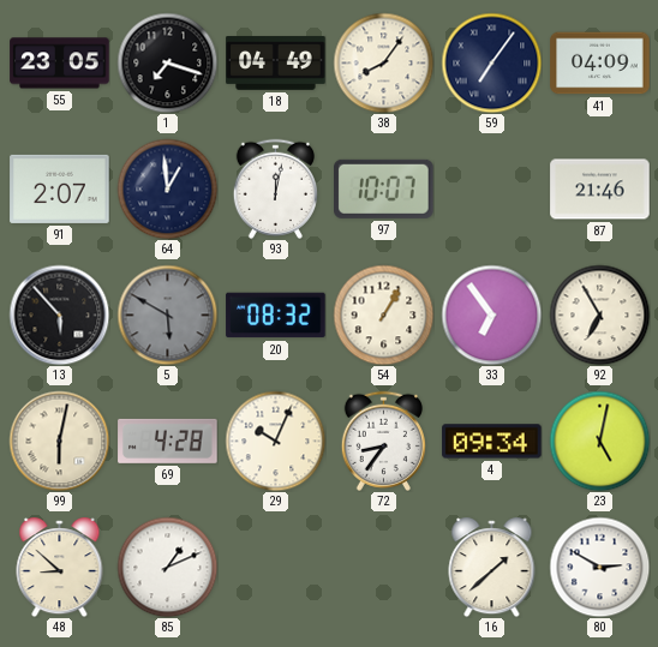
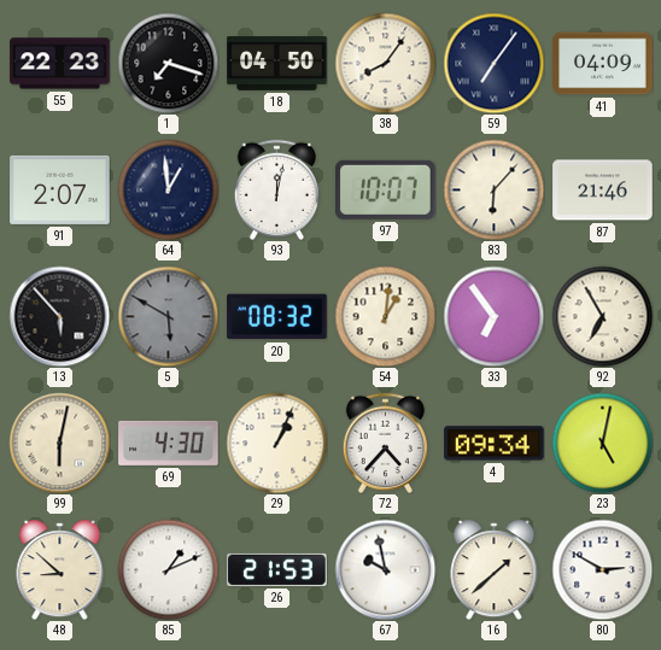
55: 23:05 -> 22:23
18: 04:49 -> 04:50
83: none -> 6:07
54: 1:05 -> 1:01
69: 4:28 -> 4:30
29: 10:04 -> 1:04
72: 8:36 -> 4:37
26: none -> 21:53
67: none -> 9:58
